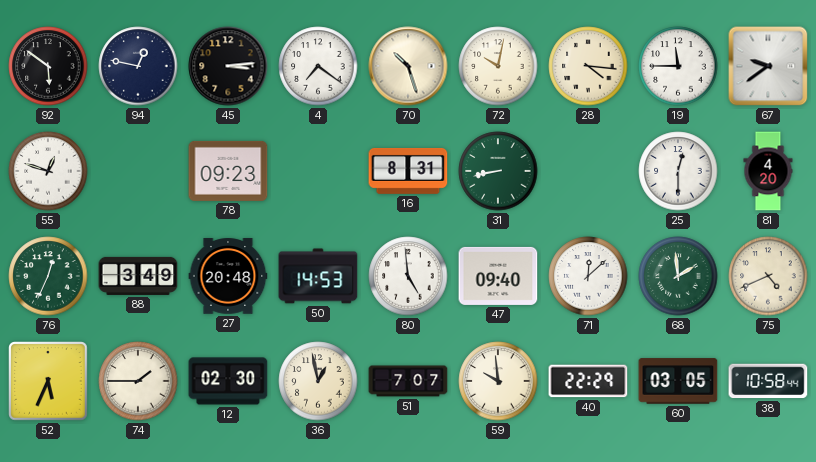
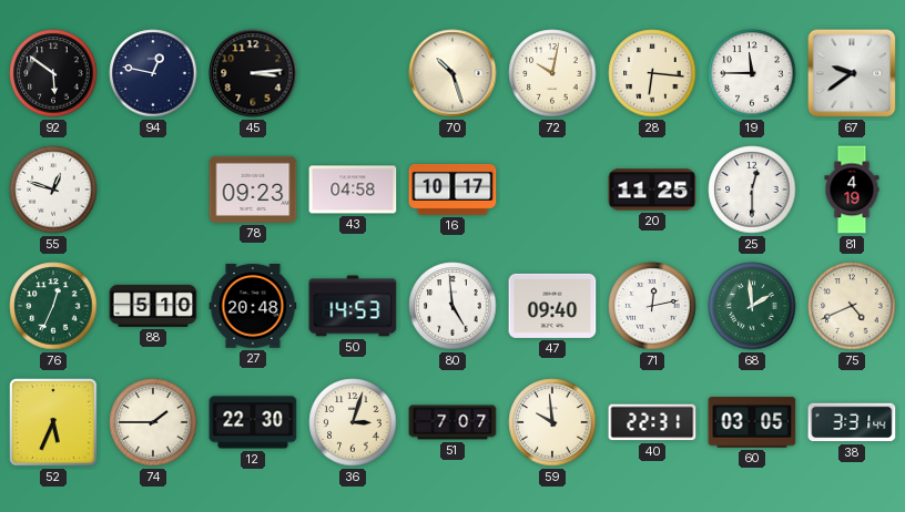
4: 7:21 -> none
28: 4:16 -> 6:16
43: none -> 04:58
16: 8:31 -> 10:17
31: 8:43 -> none
20: none -> 11:25
81: 4:20 -> 4:19
88: 3:49 -> 5:10
71: 12:08 -> 12:13
12: 02:30 -> 22:30
36: 12:58 -> 3:03
40: 22:29 -> 22:31
38: 10:58 -> 3:31
